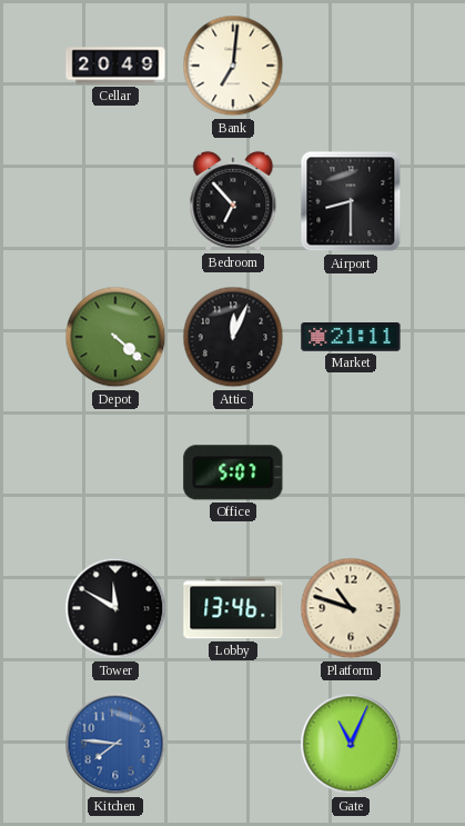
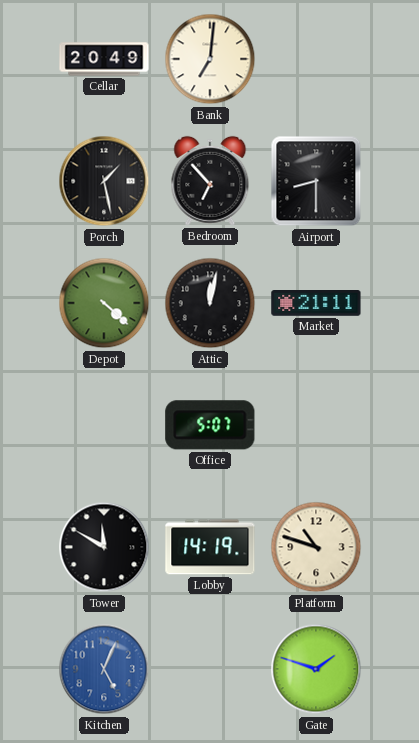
Porch: none -> 1:28
Attic: 12:04 -> 12:02
Lobby: 13:46 -> 14:19
Kitchen: 7:46 -> 5:04
Gate: 11:04 -> 1:48
